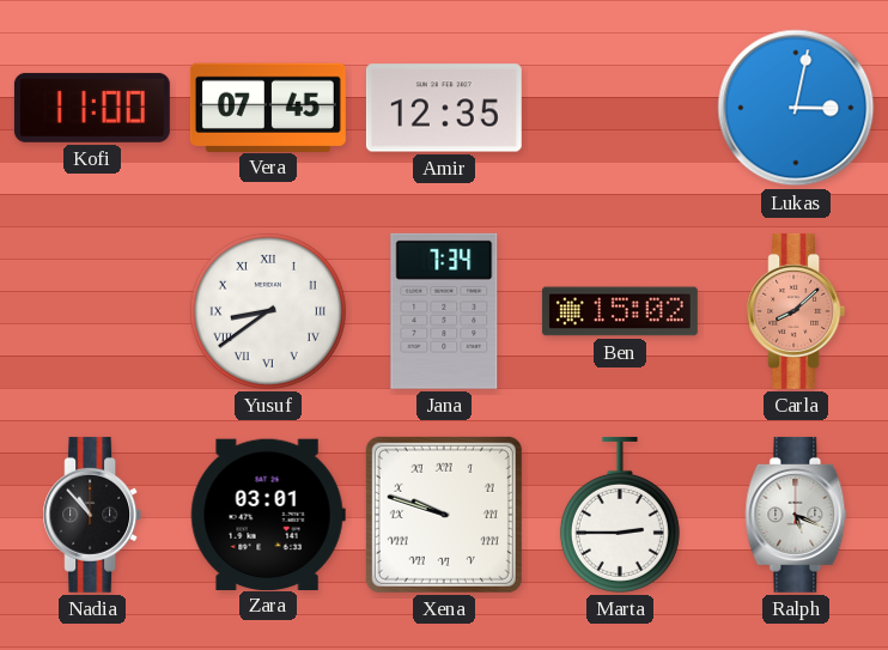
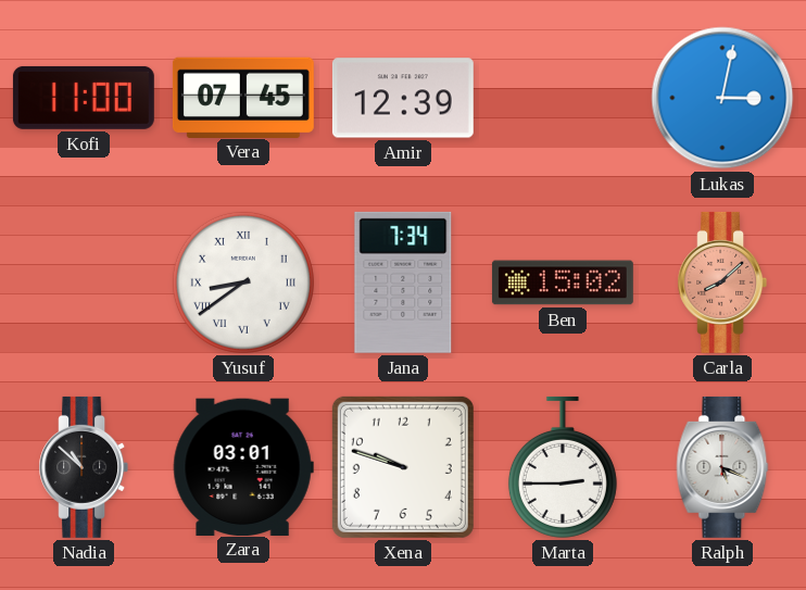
Amir: 12:35 -> 12:39
Nadia: 10:53 -> 10:52
Xena numerals: Roman -> Arabic
